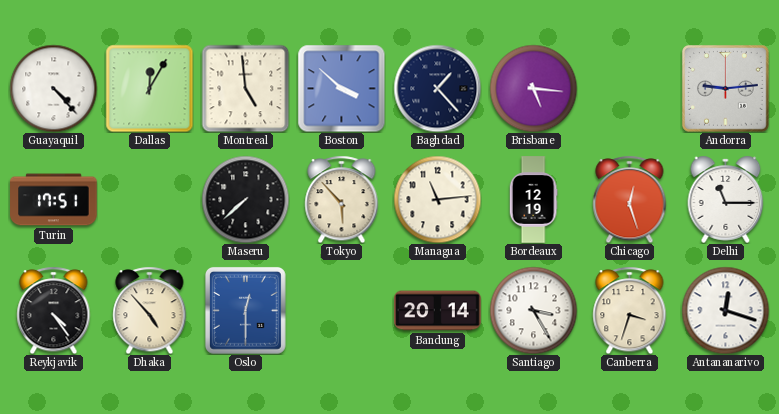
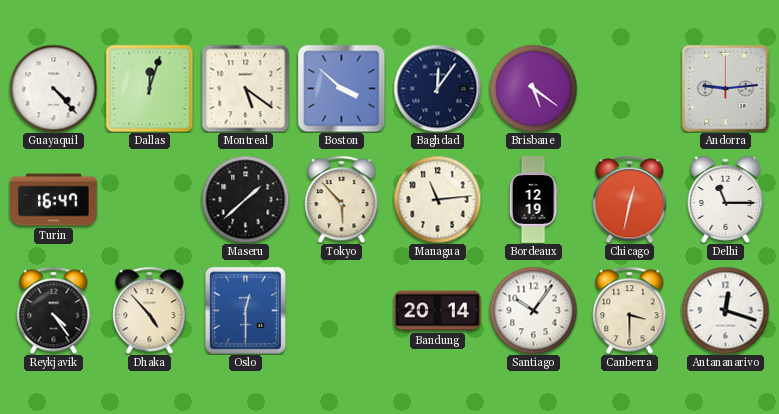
Dallas: 12:05 -> 12:03
Montreal: 4:59 -> 5:21
Baghdad: 1:23 -> 12:06
Brisbane: 5:16 -> 5:21
Turin: 17:51 -> 16:47
Maseru: 7:38 -> 1:38
Chicago: 12:27 -> 12:32
Santiago: 3:25 -> 10:06
Canberra: 3:33 -> 3:30
